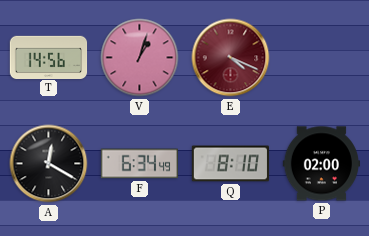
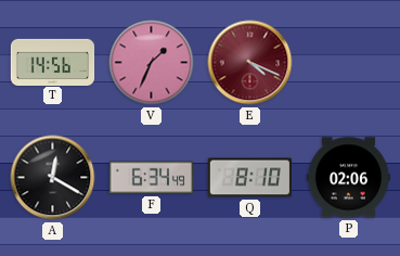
V: 1:03 -> 1:34
P: 02:00 -> 02:06
